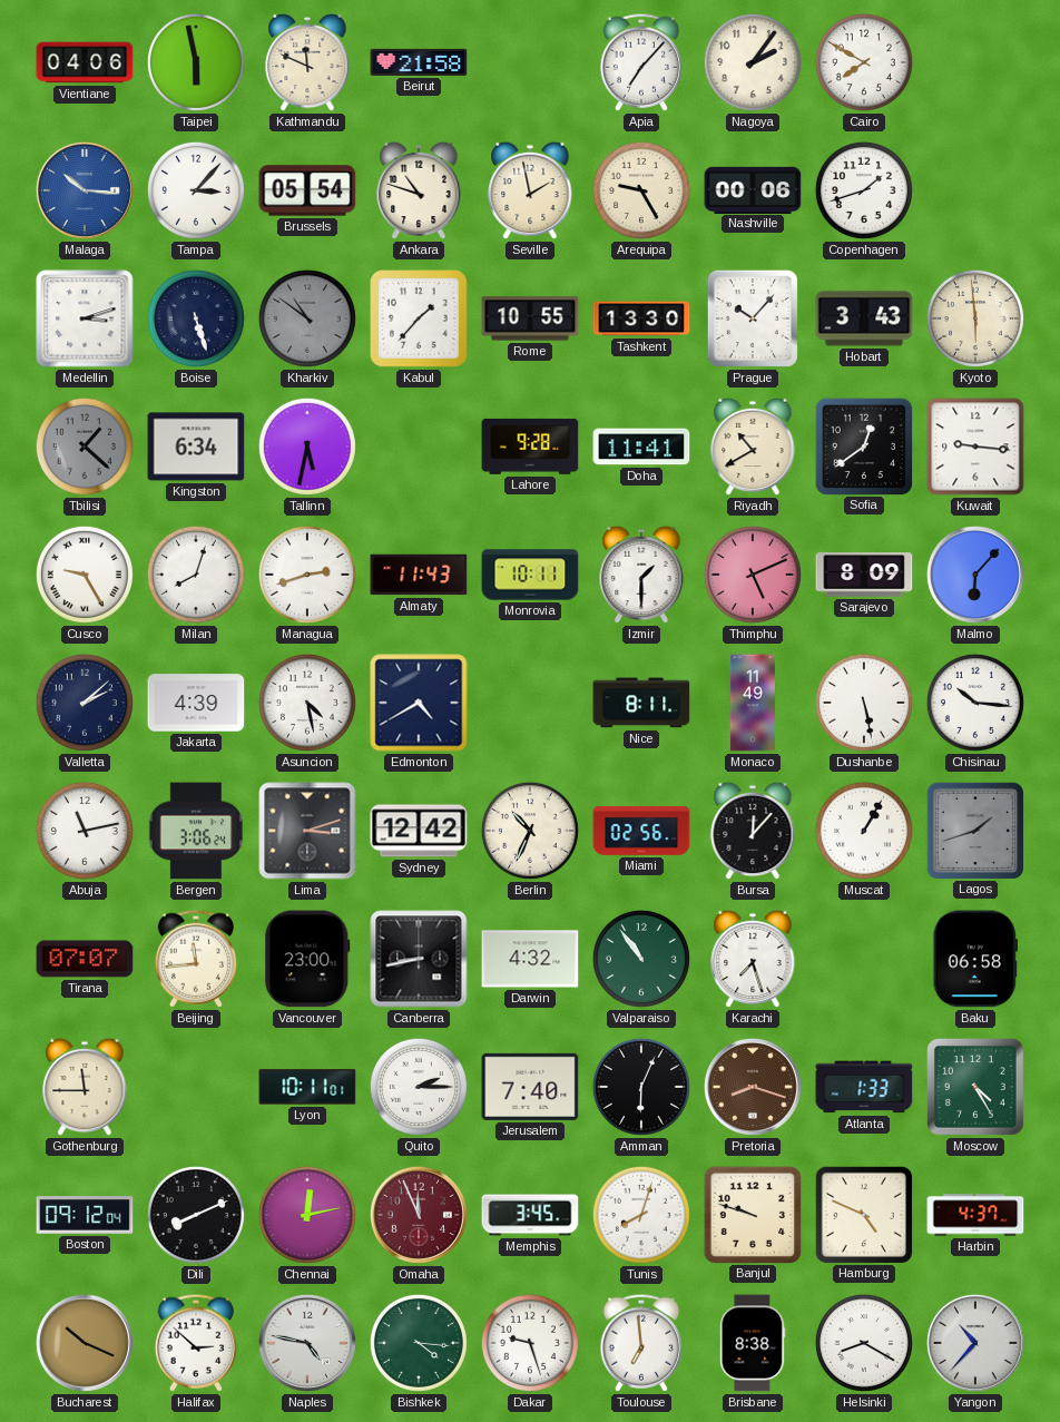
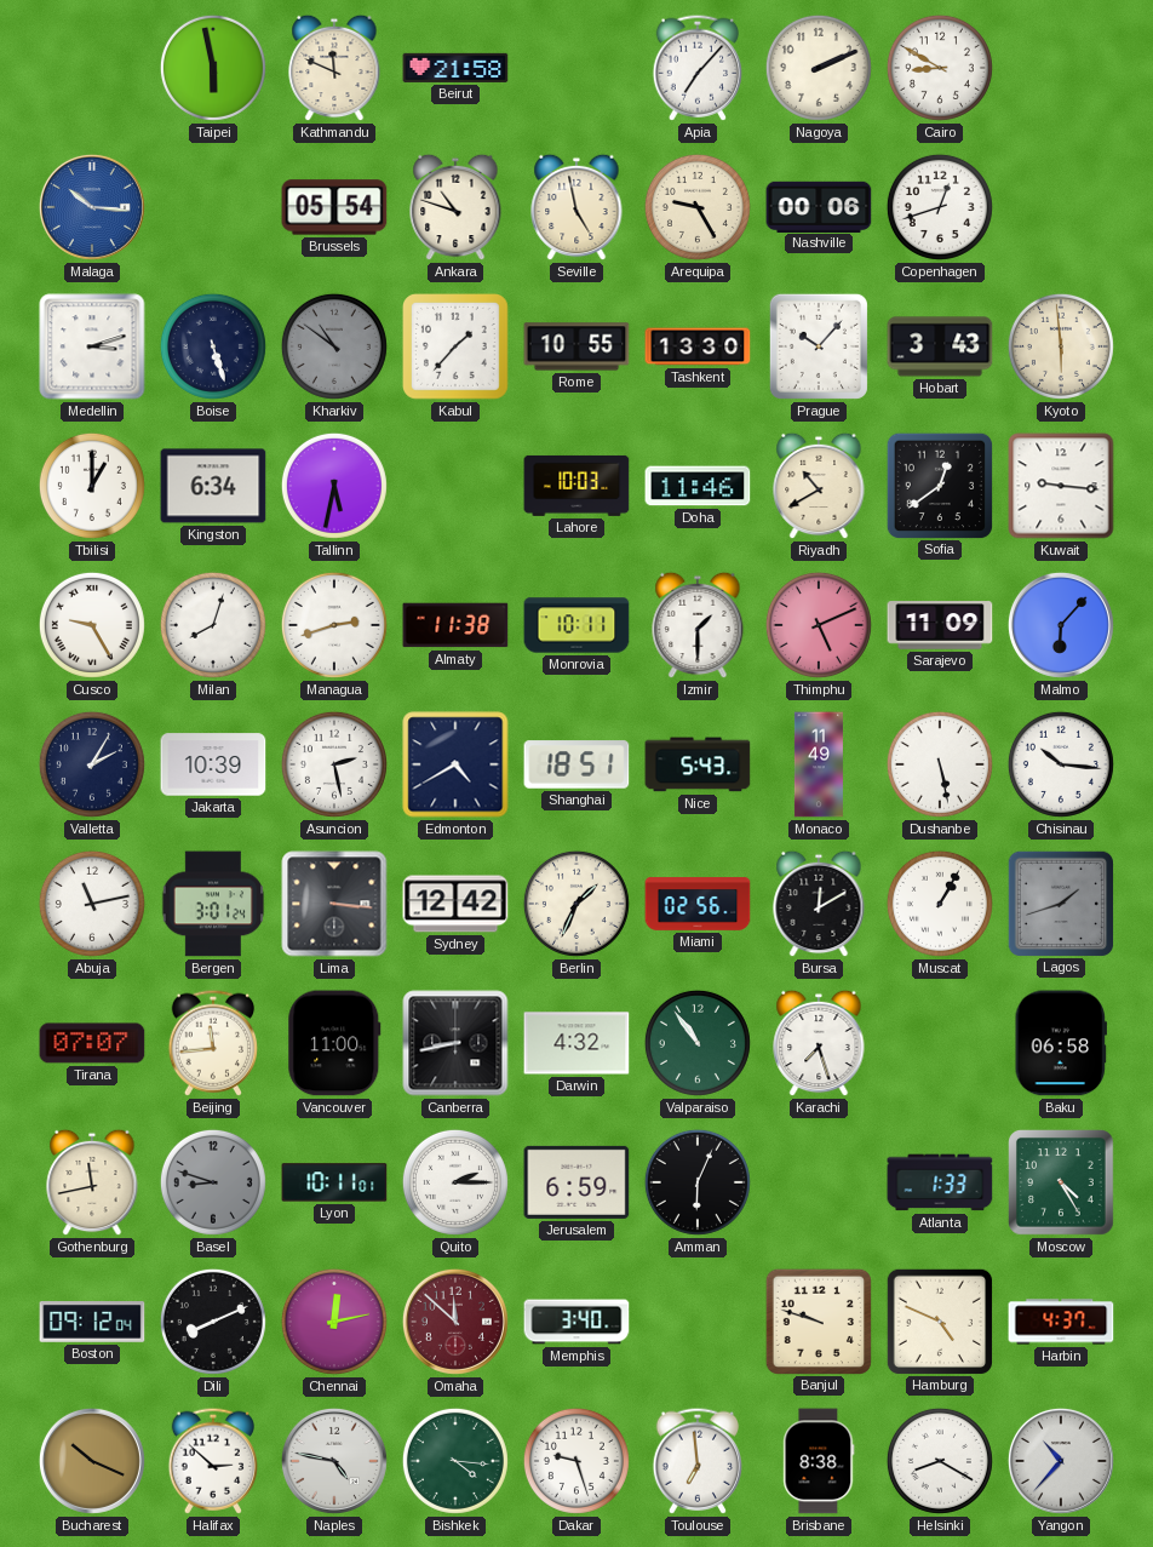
Vientiane: 04:06 -> none
Nagoya: 2:06 -> 2:11
Cairo: 7:50 -> 8:50
Tampa: 3:07 -> none
Seville: 1:58 -> 4:58
Copenhagen: 1:42 -> 12:42
Tbilisi: 1:22 -> 1:00
Tbilisi dial: grey -> white
Lahore: 9:28 -> 10:03
Doha: 11:41 -> 11:46
Almaty: 11:43 -> 11:38
Sarajevo: 8:09 -> 11:09
Valletta: 2:08 -> 2:05
Jakarta: 4:39 -> 10:39
Asuncion: 4:28 -> 2:28
Shanghai: none -> 18:51
Nice: 8:11 -> 5:43
Bergen: 3:06 -> 3:01
Lima: 3:12 -> 3:16
Berlin: 10:34 -> 1:34
Bursa: 12:07 -> 12:10
Vancouver: 23:00 -> 11:00
Gothenburg: 11:45 -> 11:43
Basel: none -> 8:48
Jerusalem: 7:40 -> 6:59
Pretoria: 8:18 -> none
Omaha: 11:56 -> 11:52
Memphis: 3:45 -> 3:40
Tunis: 8:03 -> none
